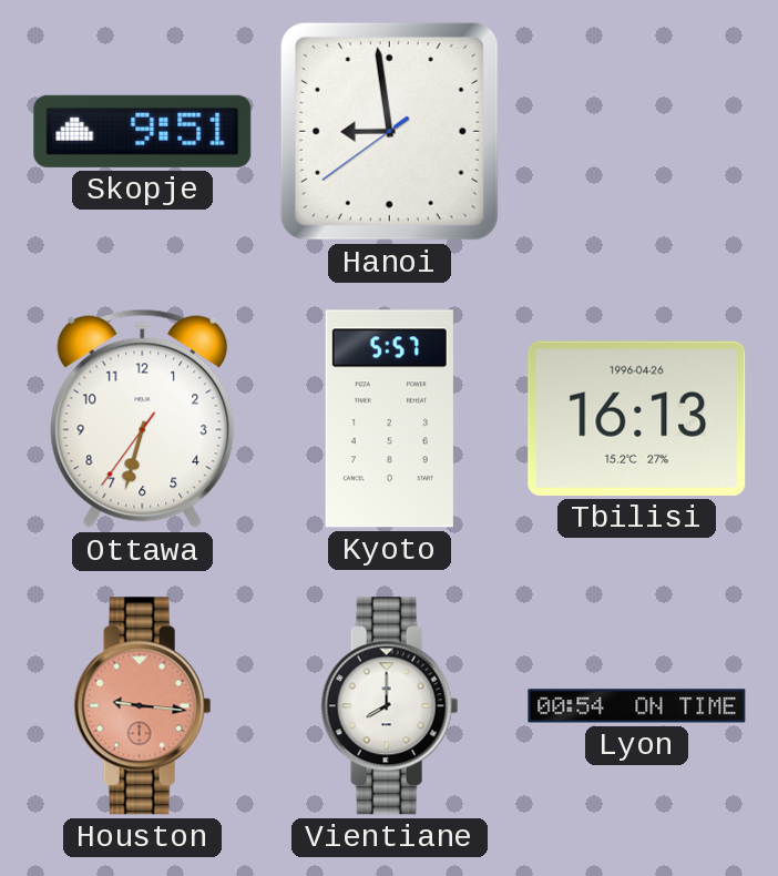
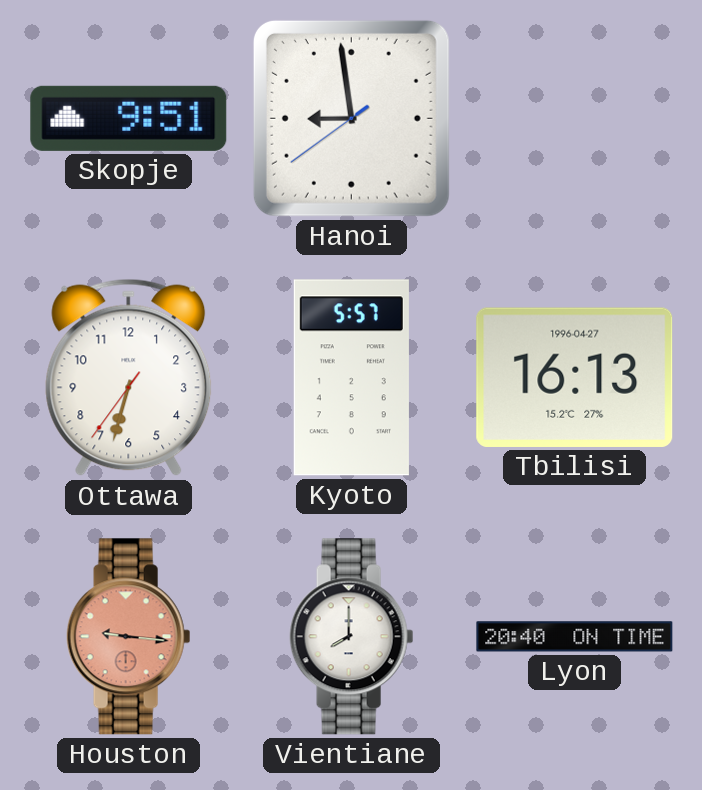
Tbilisi date: 1996-04-26 -> 1996-04-27
Lyon: 00:54 -> 20:40
